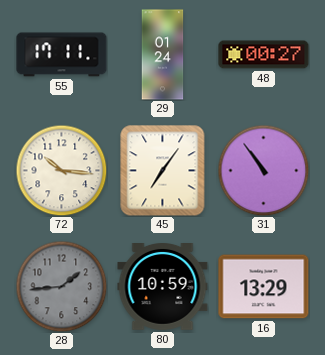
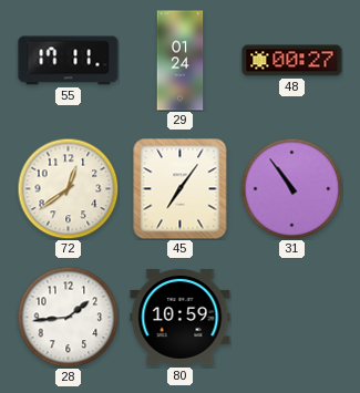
72: 10:16 -> 12:39
28 dial: grey -> white
16: 13:29 -> none
